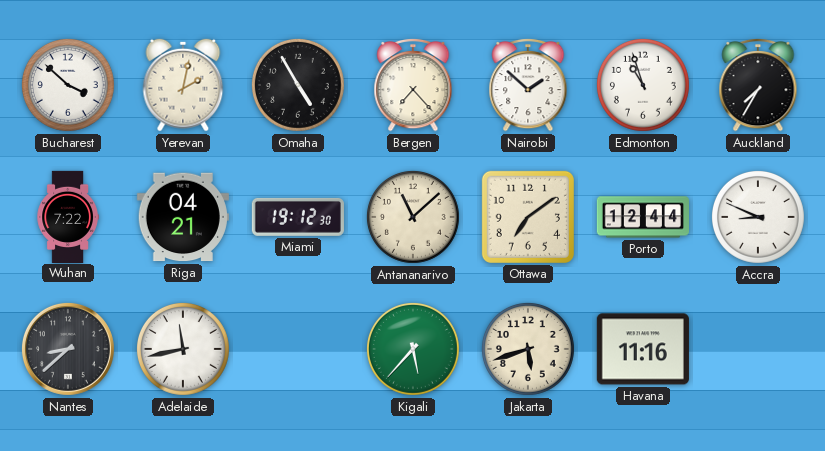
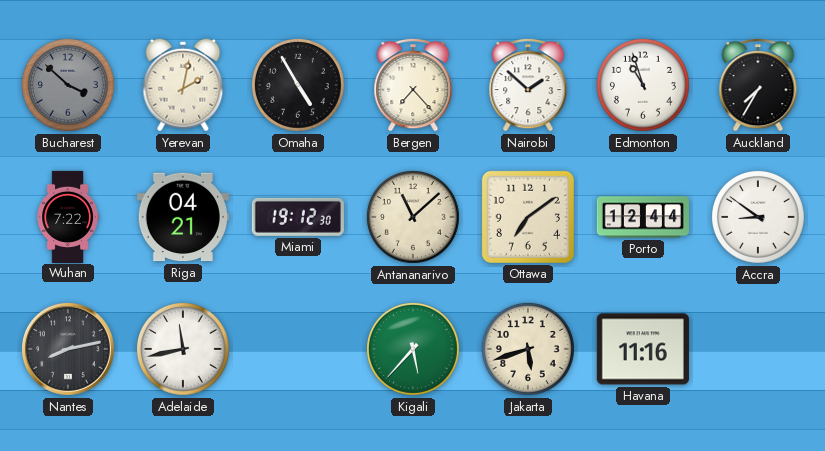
Bucharest dial: white -> grey
Accra: 8:49 -> 8:51
Nantes: 8:38 -> 8:13
